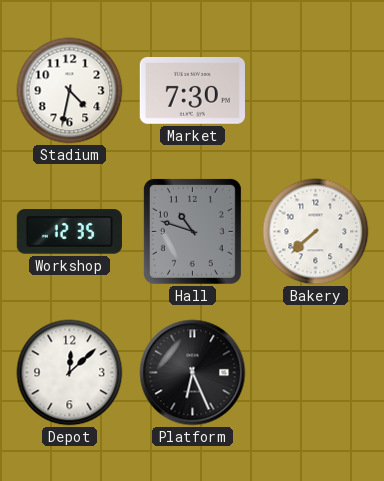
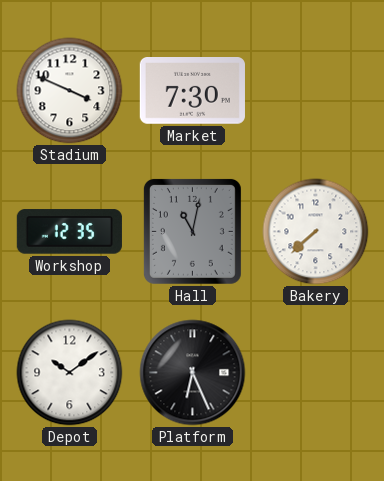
Stadium: 4:32 -> 3:49
Hall: 10:48 -> 11:02
Depot: 12:08 -> 10:09
